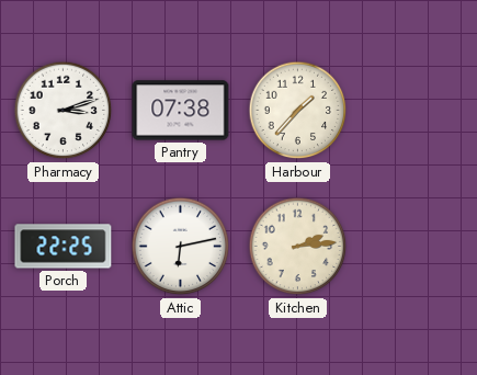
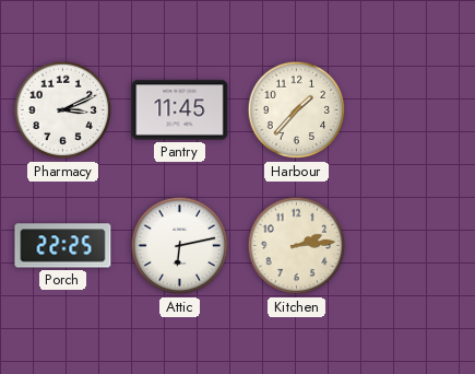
Pharmacy: 3:12 -> 3:11
Pantry: 07:38 -> 11:45
